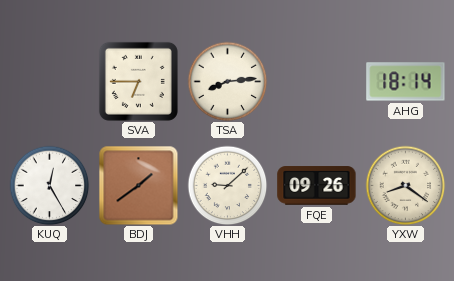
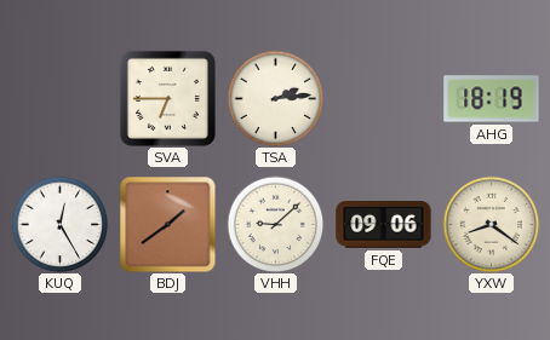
TSA: 8:14 -> 2:14
AHG: 18:14 -> 18:19
FQE: 09:26 -> 09:06
